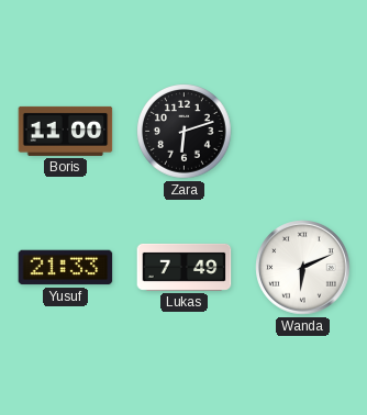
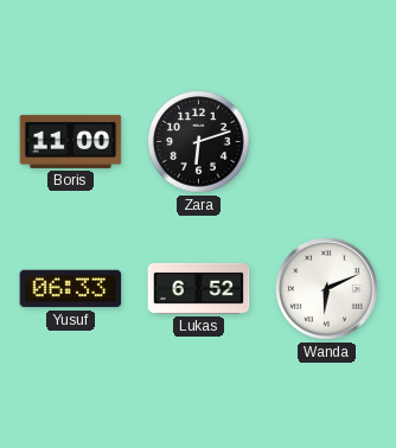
Yusuf: 21:33 -> 06:33
Lukas: 7:49 -> 6:52
